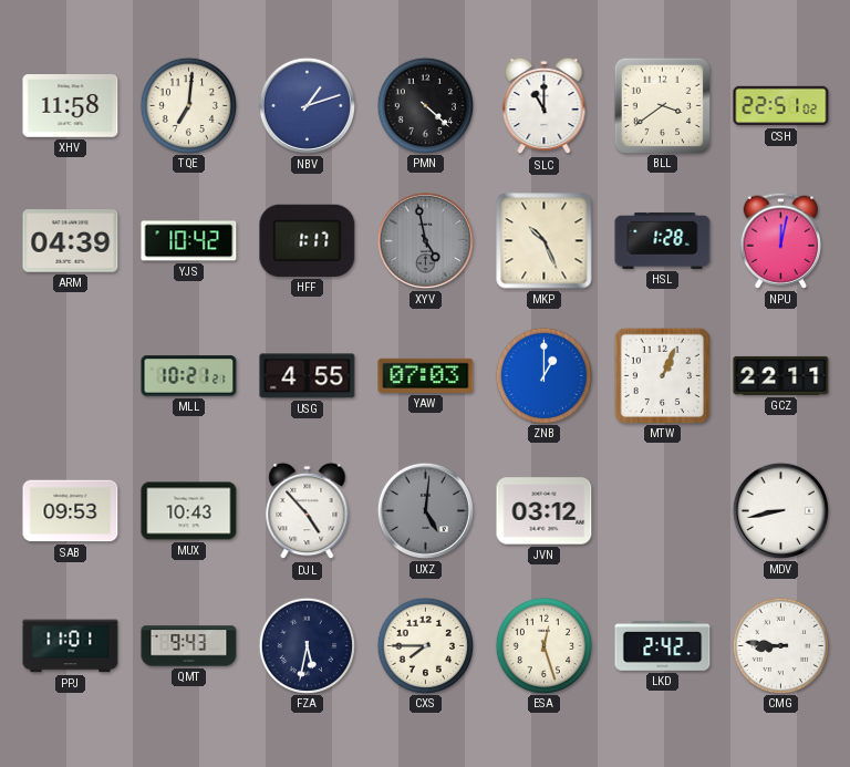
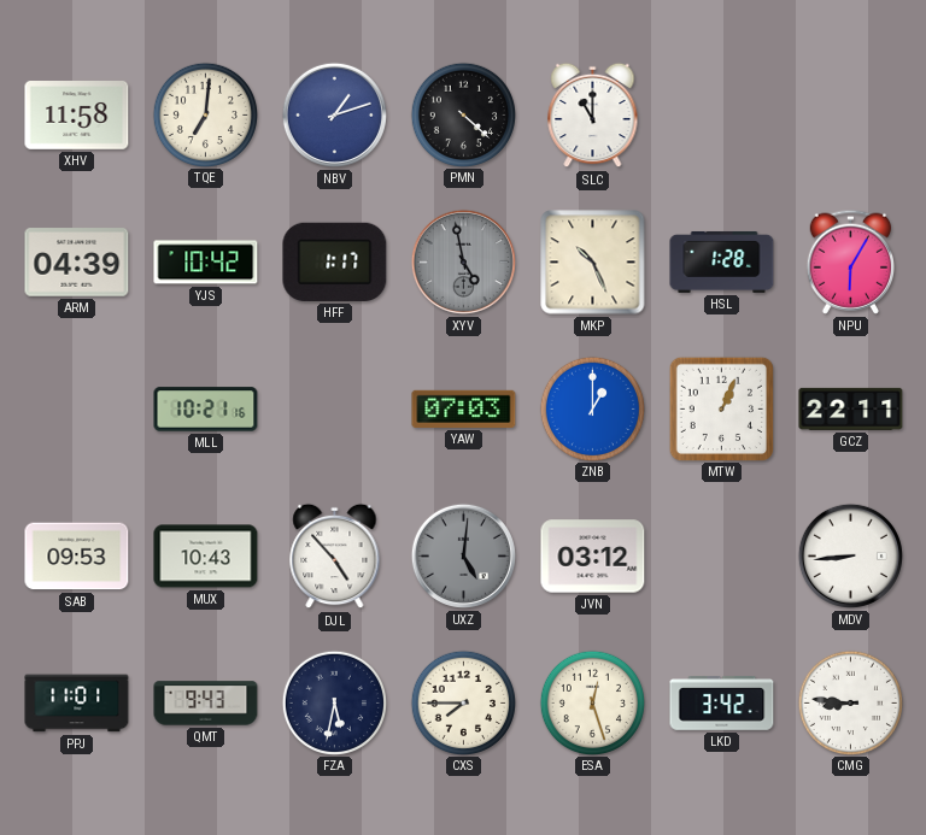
BLL: 3:39 -> none
CSH: 22:51 -> none
NPU: 12:02 -> 6:05
MLL: 10:21:21 -> 10:21:16
USG: 4:55 -> none
MDV: 8:43 -> 8:44
LKD: 2:42 -> 3:42
